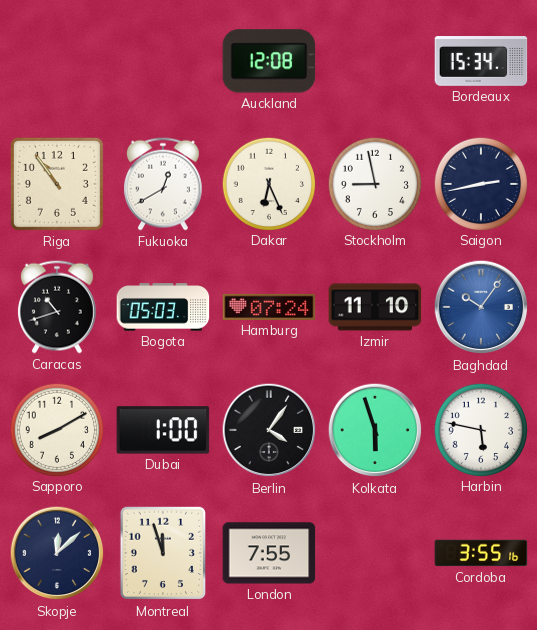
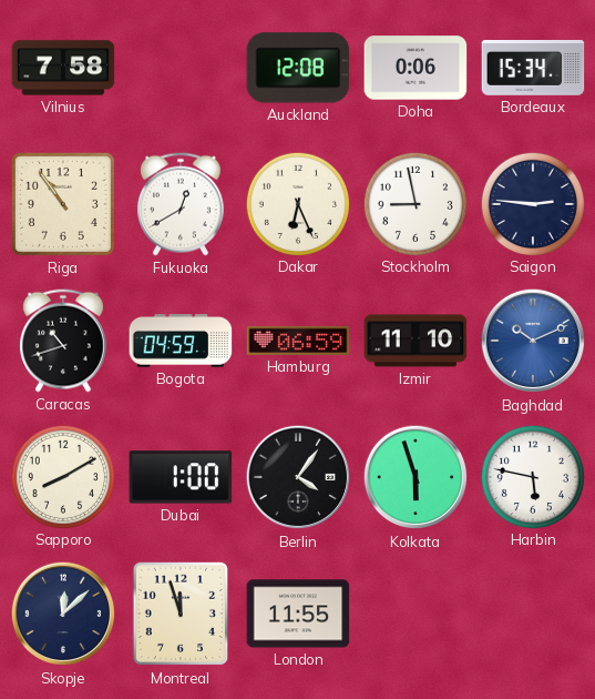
Vilnius: none -> 7:58
Doha: none -> 0:06
Saigon: 2:43 -> 2:46
Bogota: 05:03 -> 04:59
Hamburg: 07:24 -> 06:59
Baghdad: 10:06 -> 10:11
London: 7:55 -> 11:55
Cordoba: 3:55 -> none
